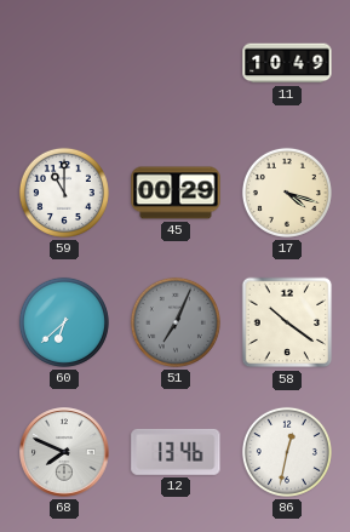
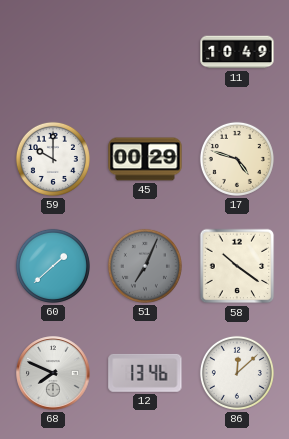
59: 11:00 -> 10:00
17: 4:18 -> 4:48
60: 6:38 -> 1:38
86: 12:32 -> 12:08
